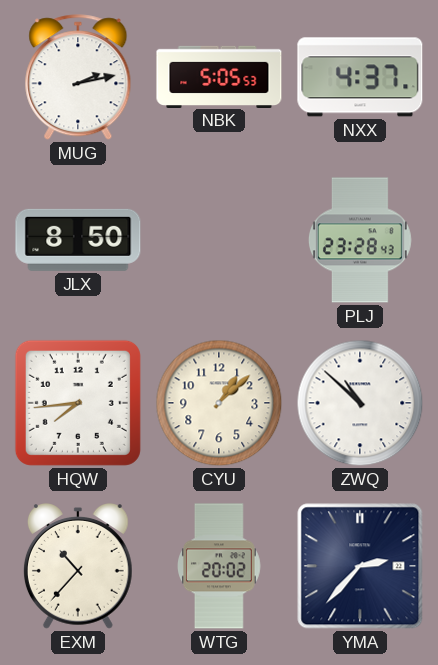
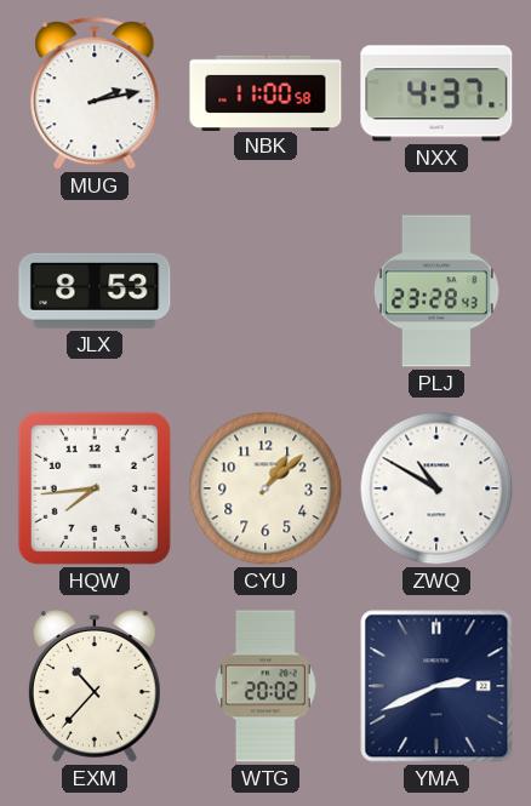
NBK: 5:05 -> 11:00
JLX: 8:50 -> 8:53
ZWQ: 10:52 -> 10:50
YMA: 2:37 -> 2:41
